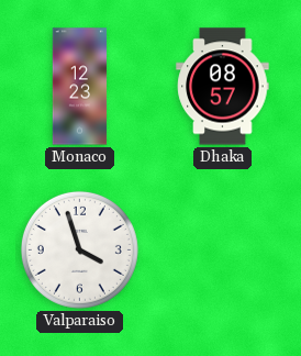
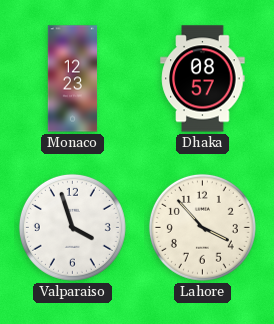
Lahore: none -> 3:53
